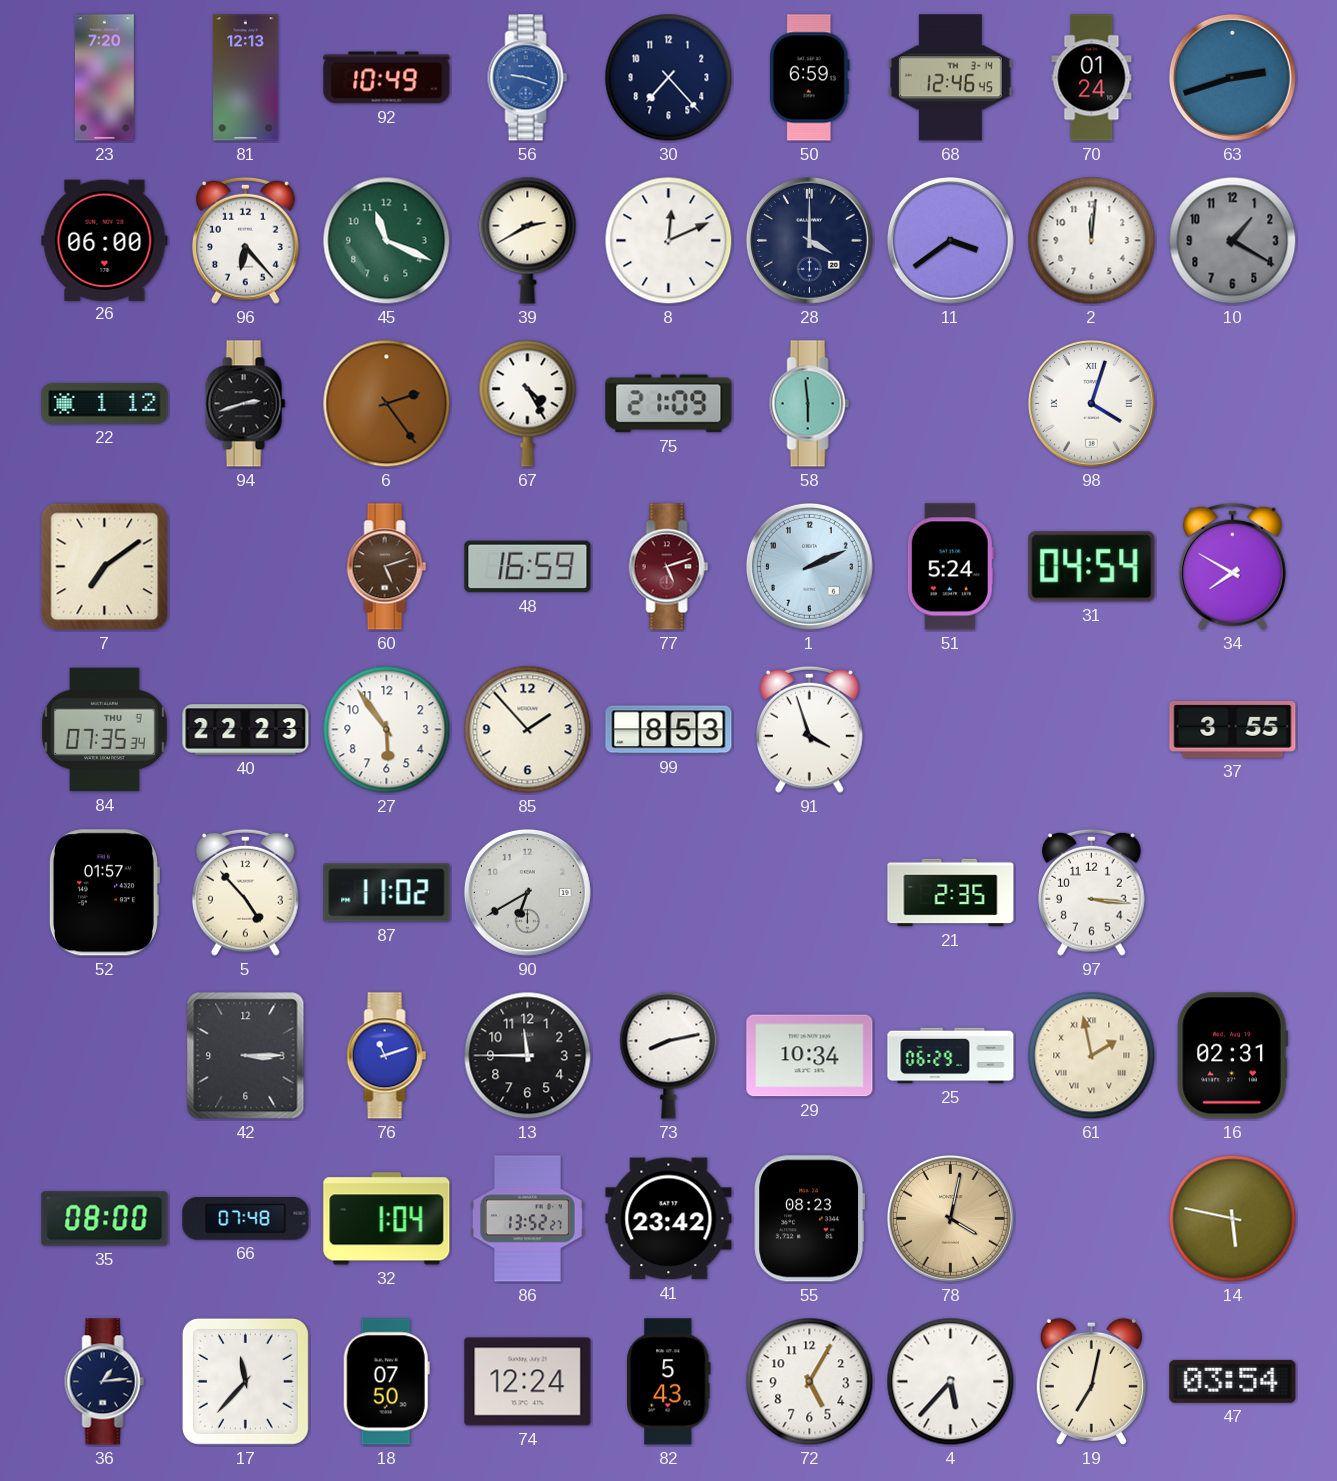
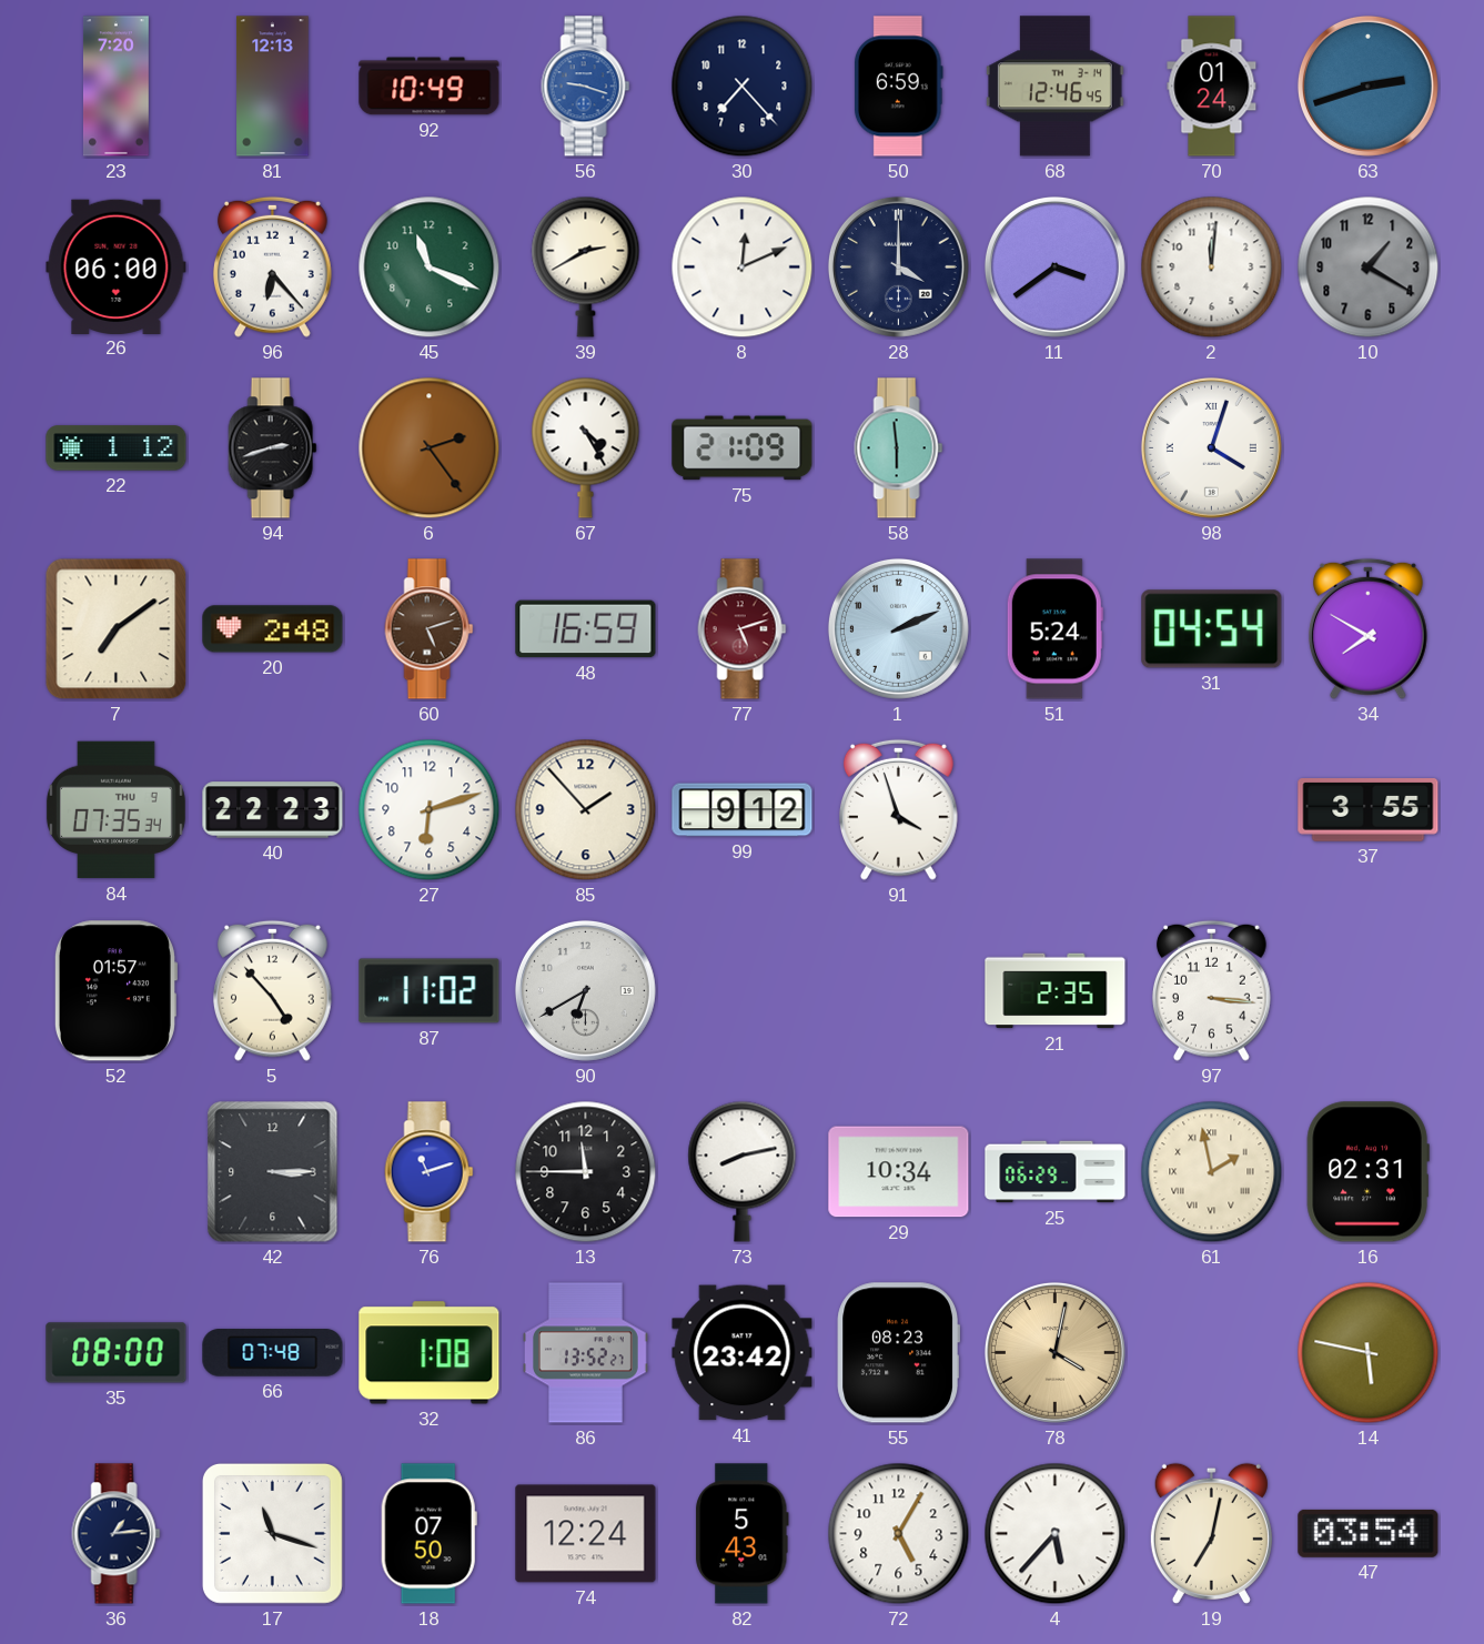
20: none -> 2:48
27: 5:54 -> 6:12
99: 8:53 -> 9:12
32: 1:04 -> 1:08
17: 11:37 -> 11:18
